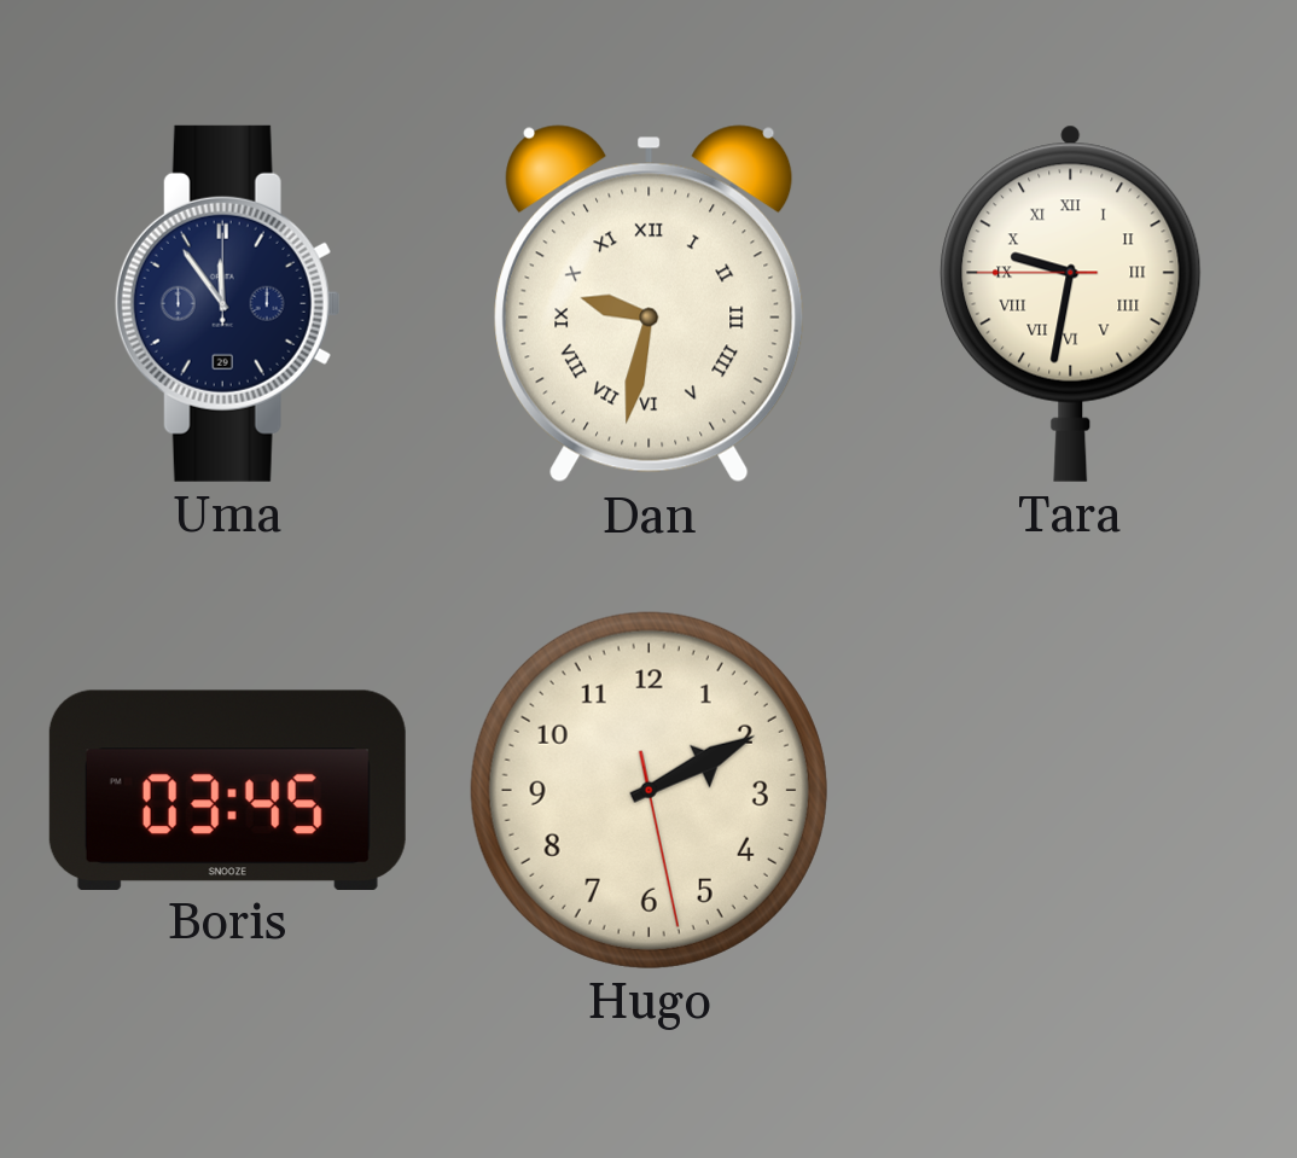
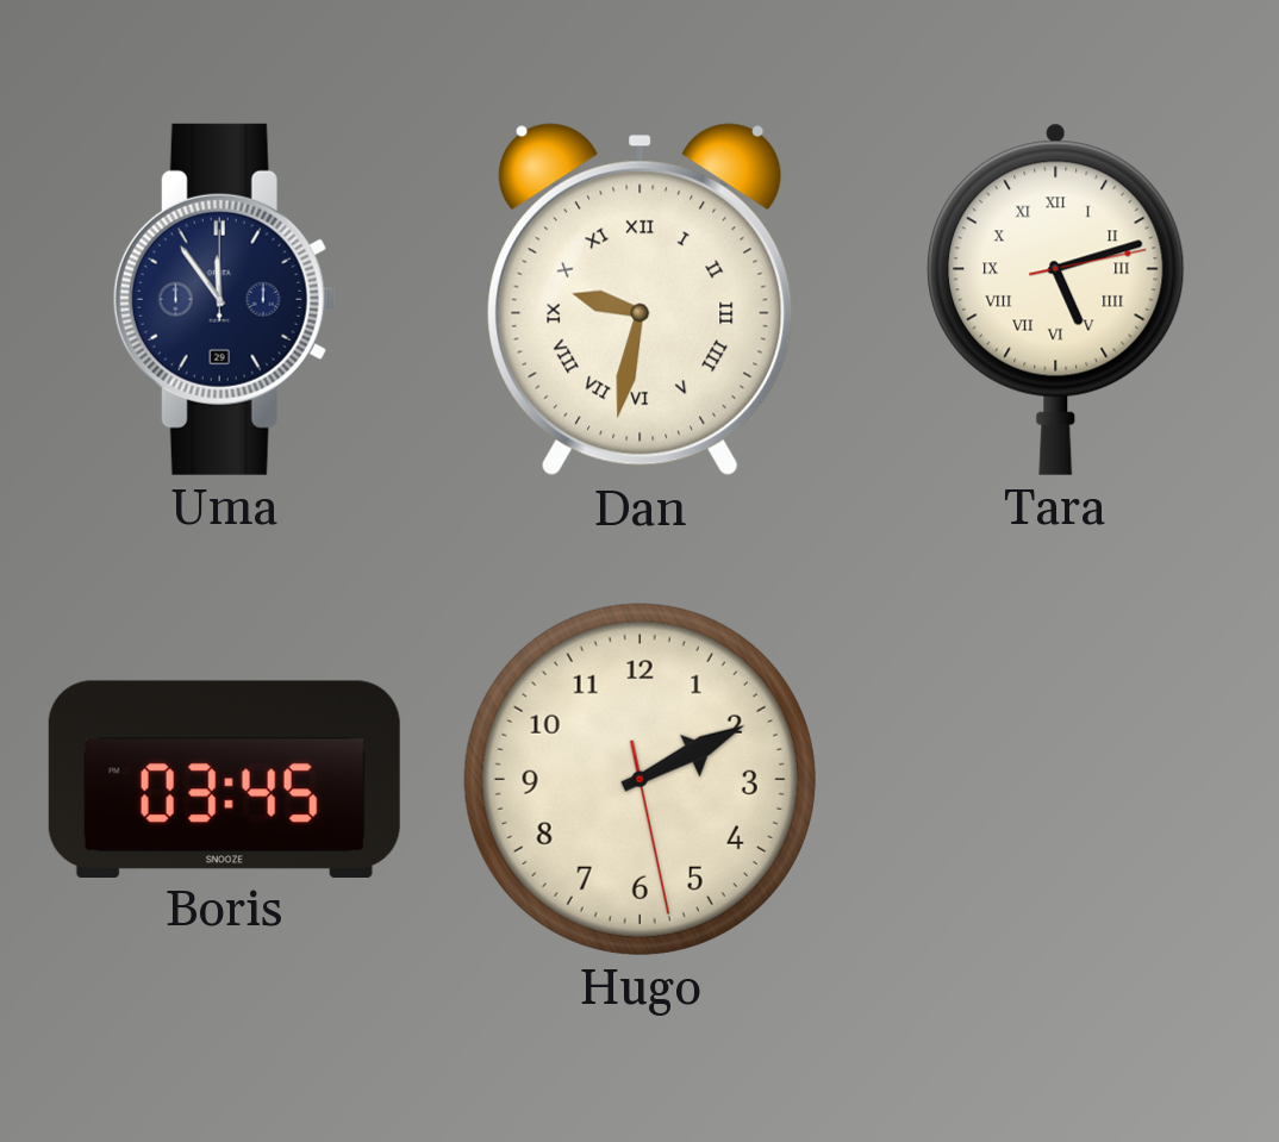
Tara: 9:31 -> 5:12
